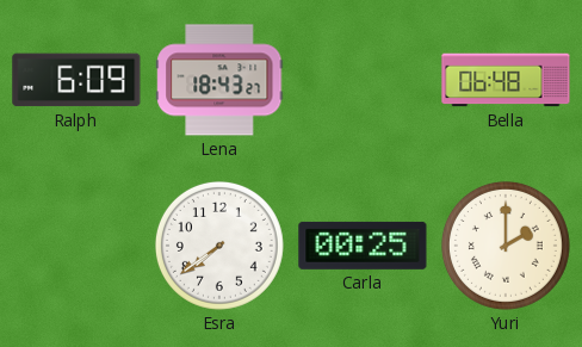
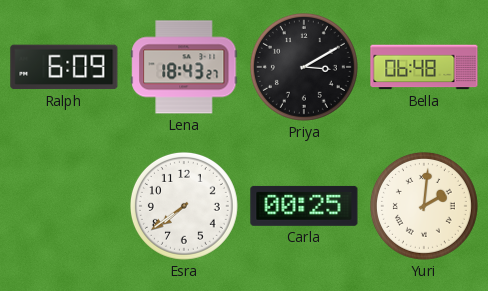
Priya: none -> 3:10
Yuri: 2:00 -> 2:01
